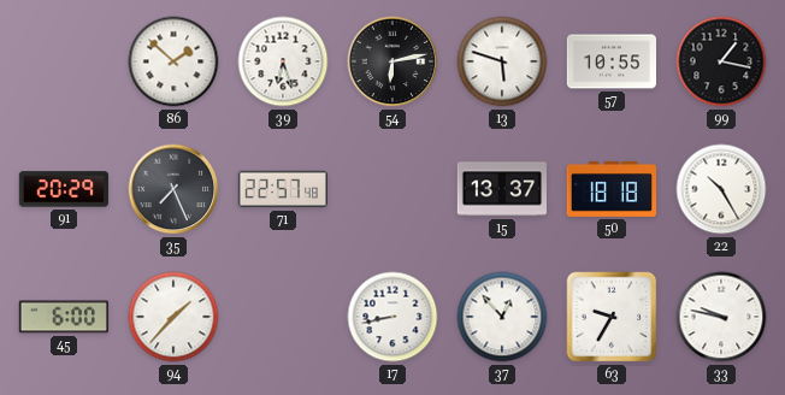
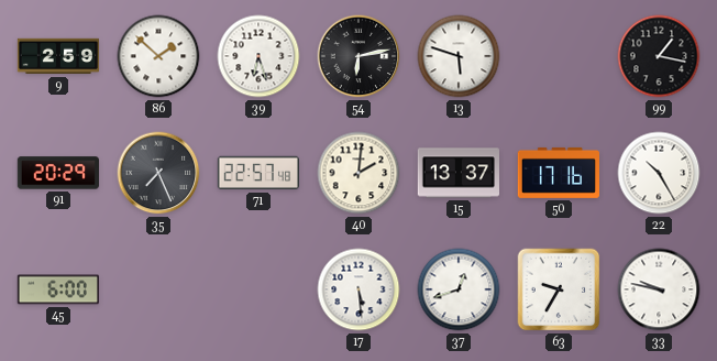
9: none -> 2:59
57: 10:55 -> none
40: none -> 2:01
50: 18:18 -> 17:16
94: 1:37 -> none
17: 8:43 -> 5:29
37: 12:53 -> 12:42
